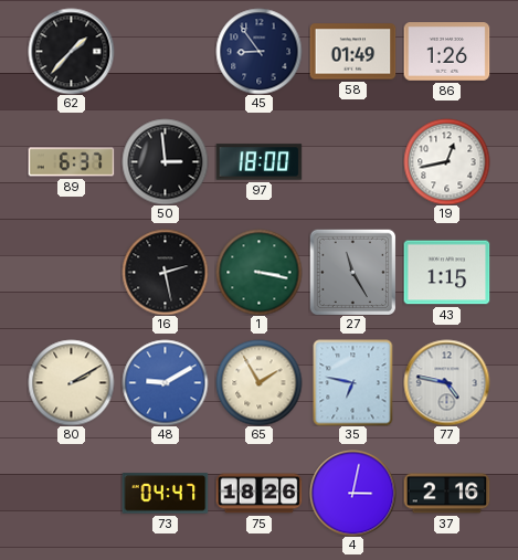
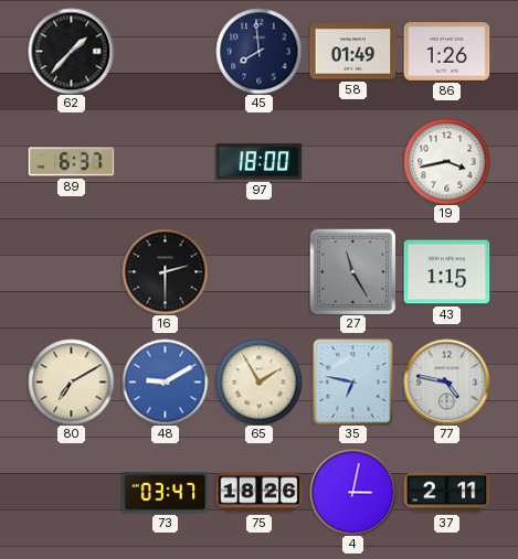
45: 8:54 -> 7:59
50: 2:59 -> none
19: 12:43 -> 3:43
16: 2:28 -> 2:30
1: 3:17 -> none
80: 2:10 -> 7:10
73: 04:47 -> 03:47
37: 2:16 -> 2:11
